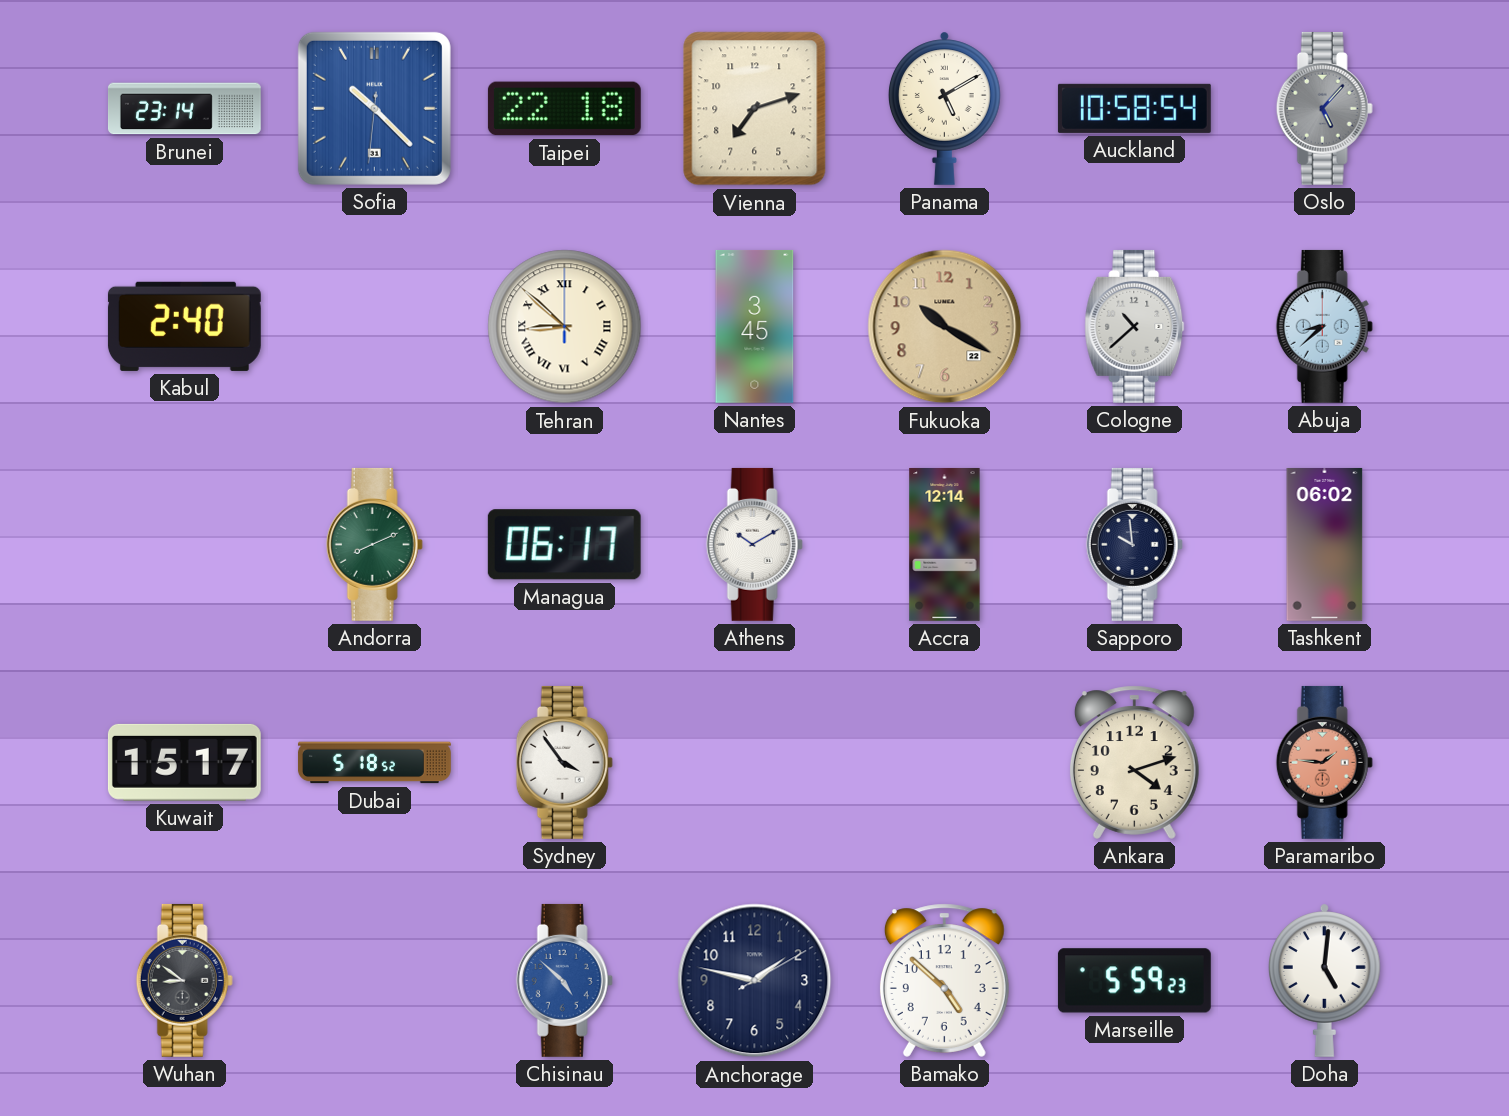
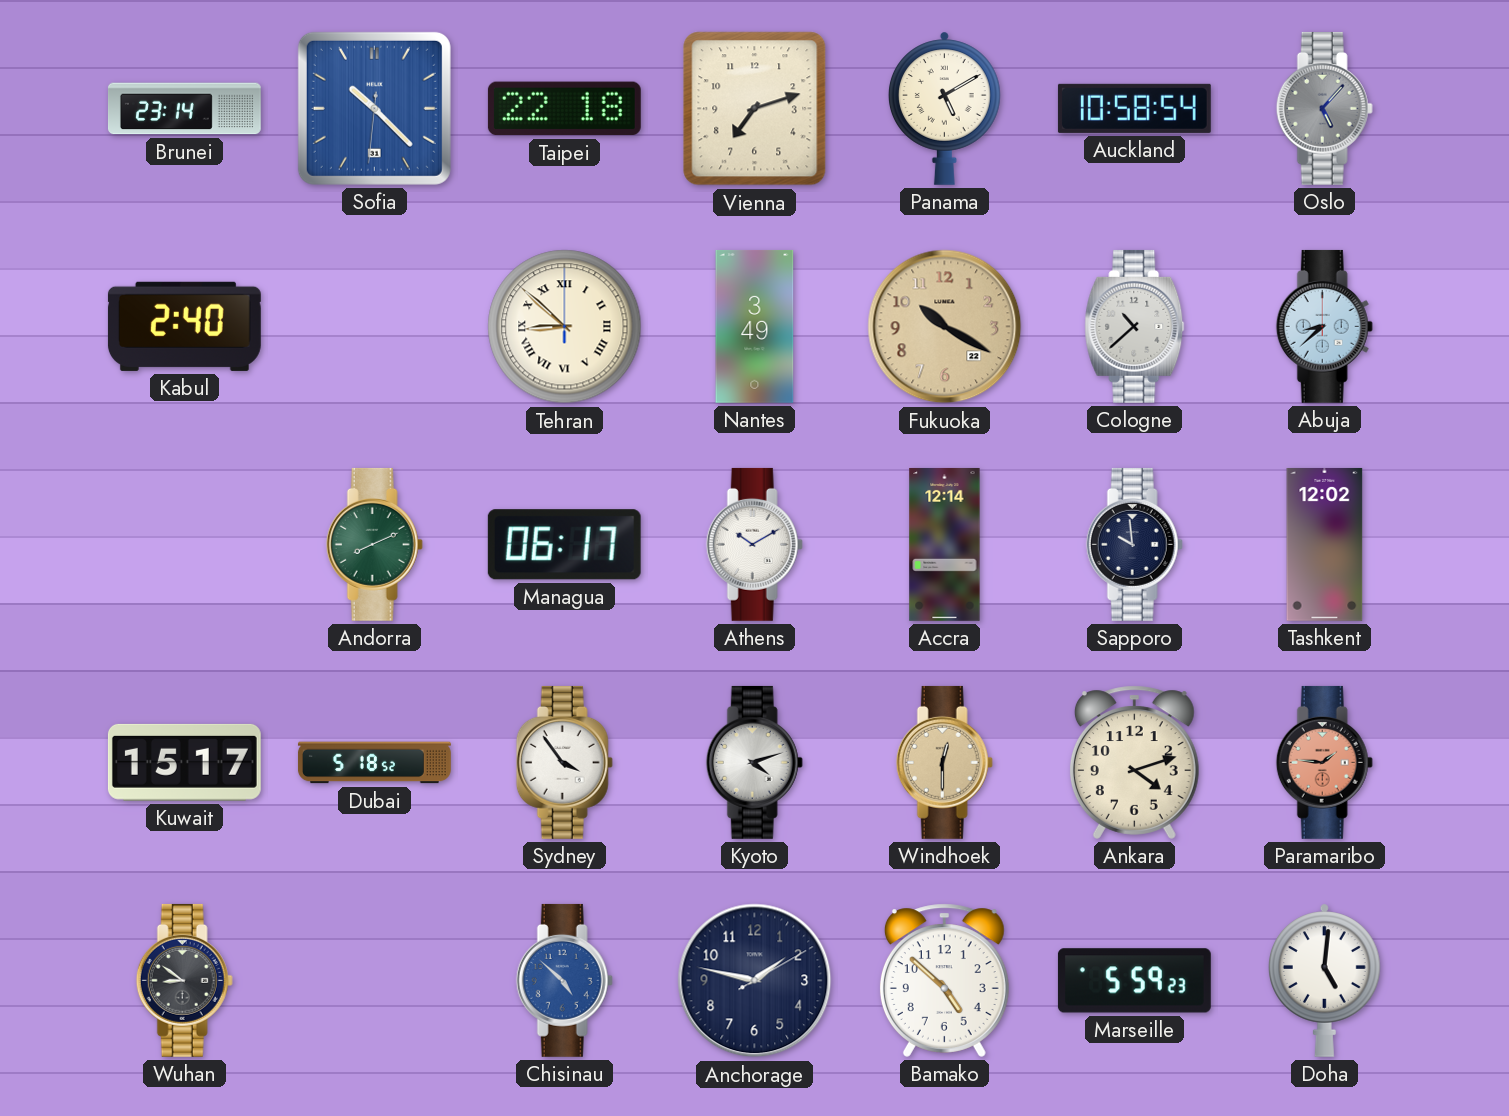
Nantes: 3:45 -> 3:49
Tashkent: 06:02 -> 12:02
Kyoto: none -> 4:12
Windhoek: none -> 12:30
